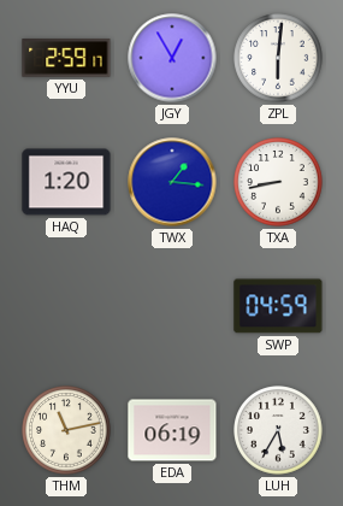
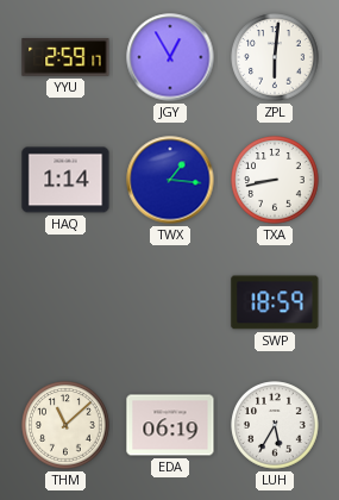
HAQ: 1:20 -> 1:14
SWP: 04:59 -> 18:59
THM: 11:13 -> 11:08
